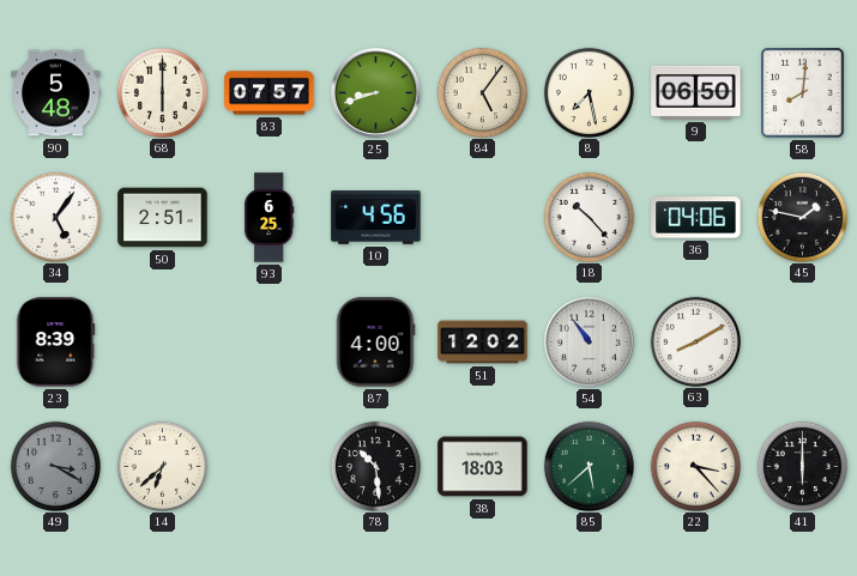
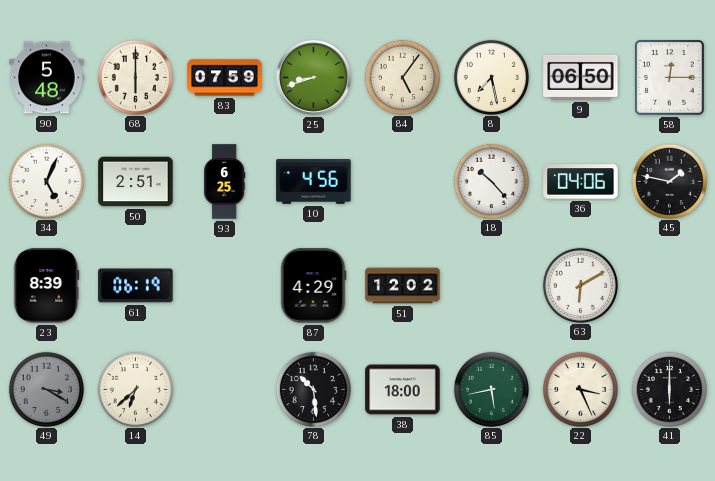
83: 07:57 -> 07:59
58: 8:01 -> 12:15
34: 5:06 -> 5:04
61: none -> 06:19
87: 4:00 -> 4:29
54: 10:54 -> none
63: 8:10 -> 6:10
38: 18:03 -> 18:00
85: 5:38 -> 5:43
22: 3:23 -> 3:26
